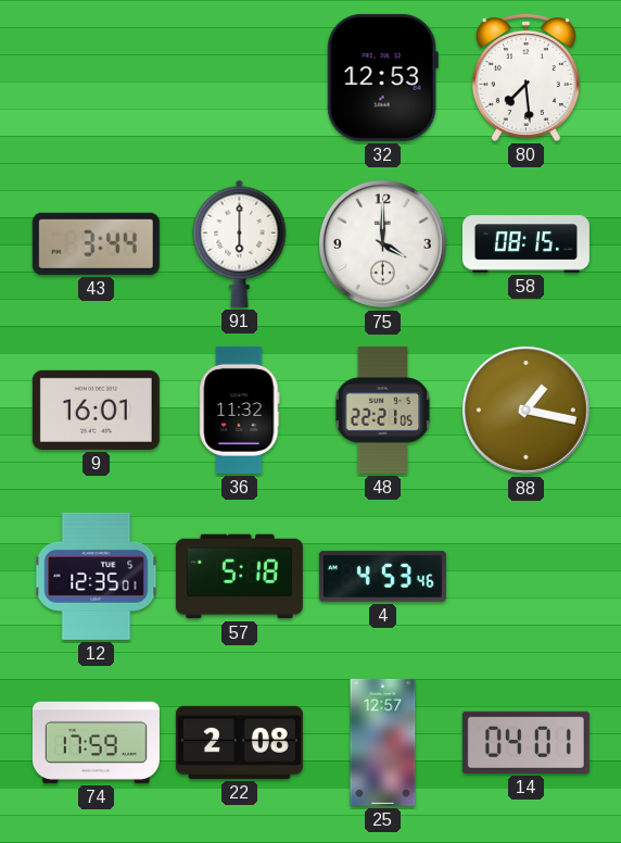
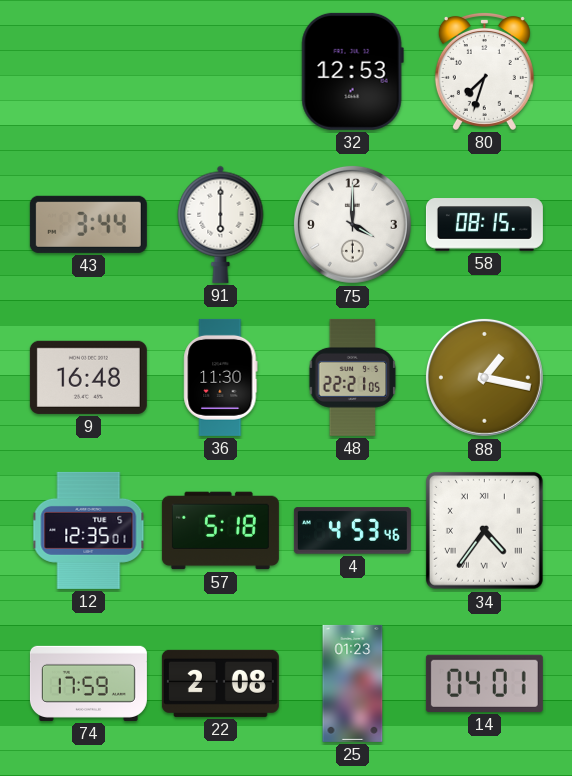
80: 7:29 -> 7:33
9: 16:01 -> 16:48
36: 11:32 -> 11:30
34: none -> 4:36
25: 12:57 -> 01:23
